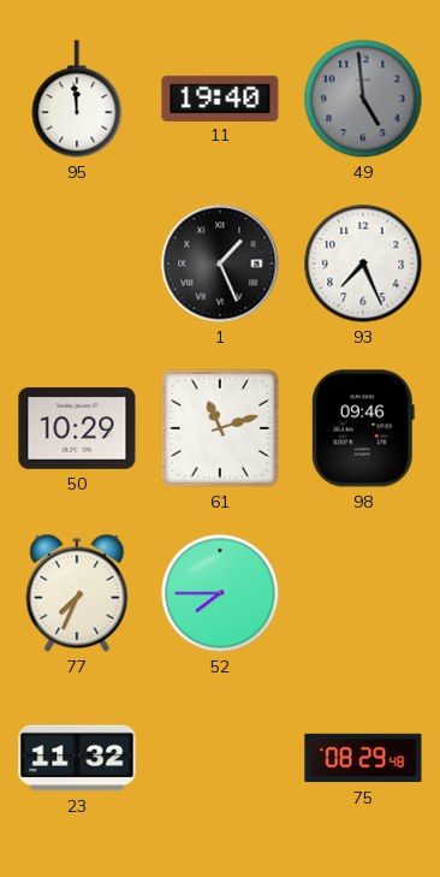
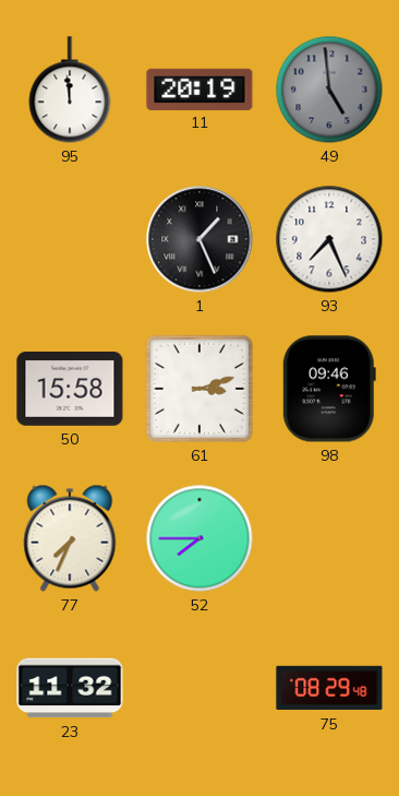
11: 19:40 -> 20:19
50: 10:29 -> 15:58
61: 11:12 -> 3:12
